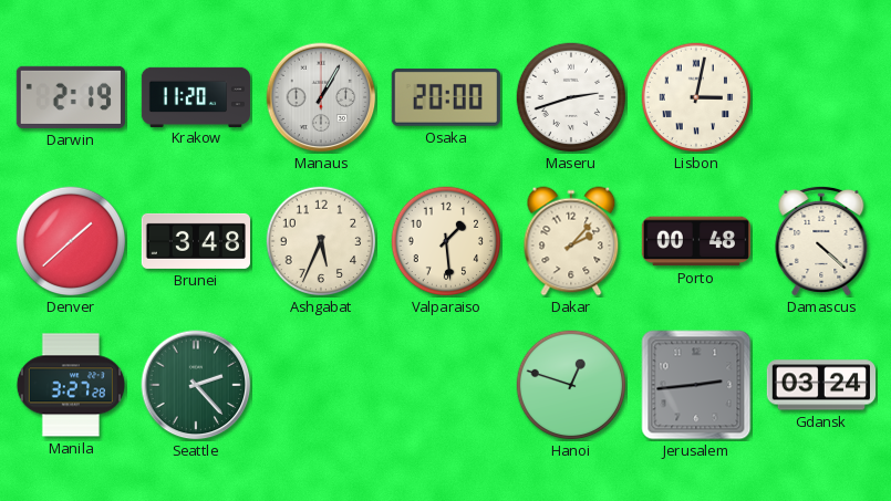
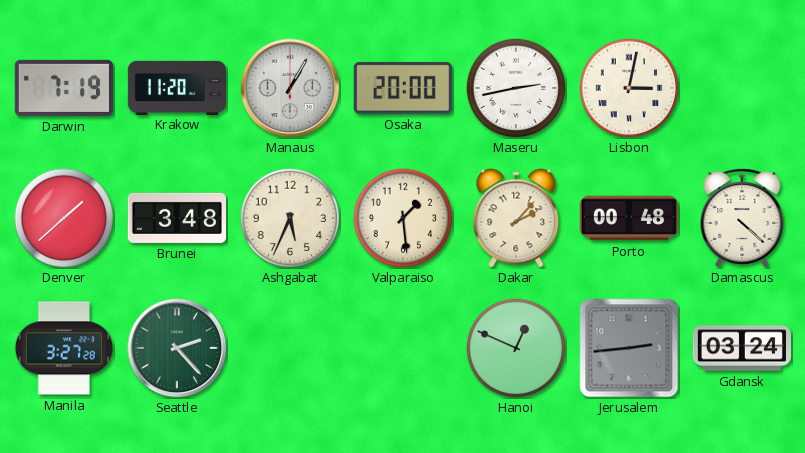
Darwin: 2:19 -> 7:19
Maseru: 2:42 -> 2:43
Hanoi: 12:48 -> 12:49
